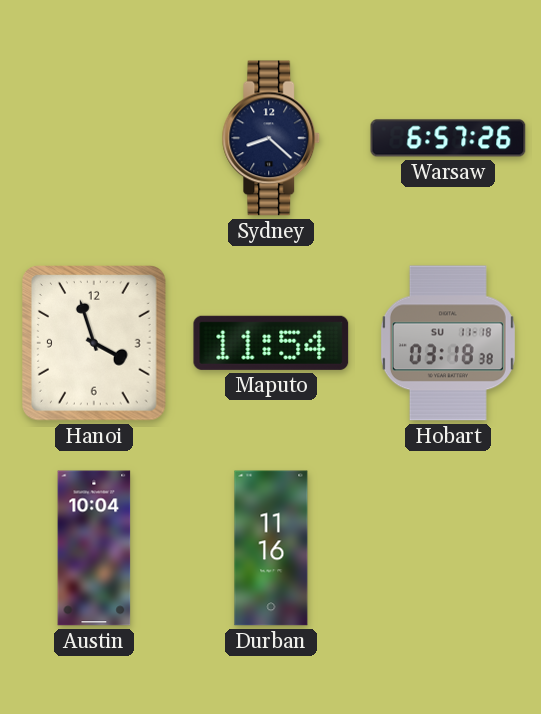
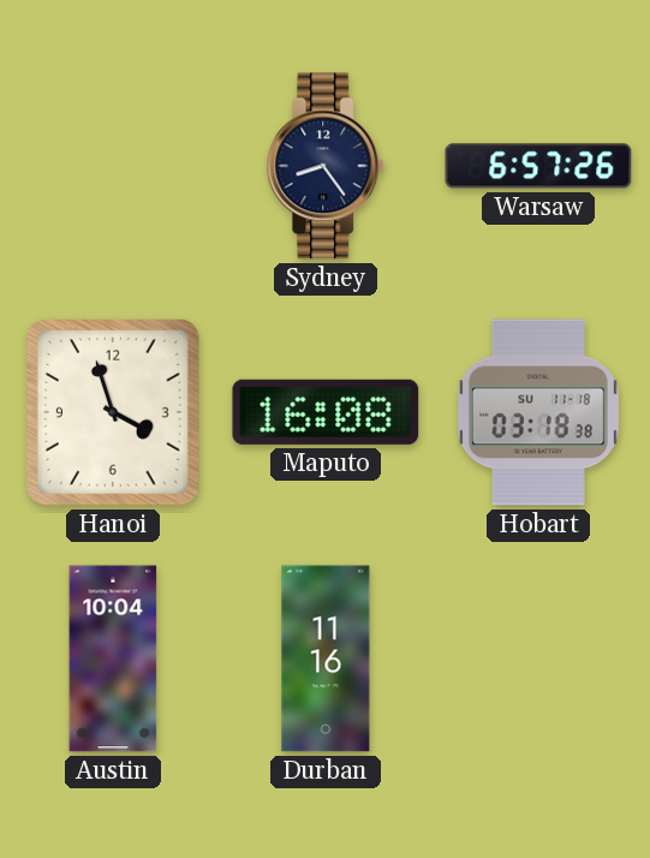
Sydney: 8:22 -> 8:24
Maputo: 11:54 -> 16:08
